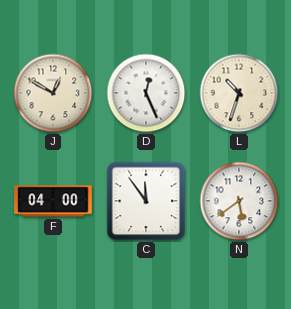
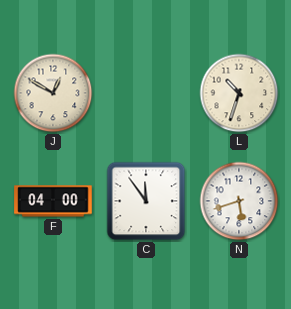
D: 12:26 -> none
N: 5:39 -> 5:42
